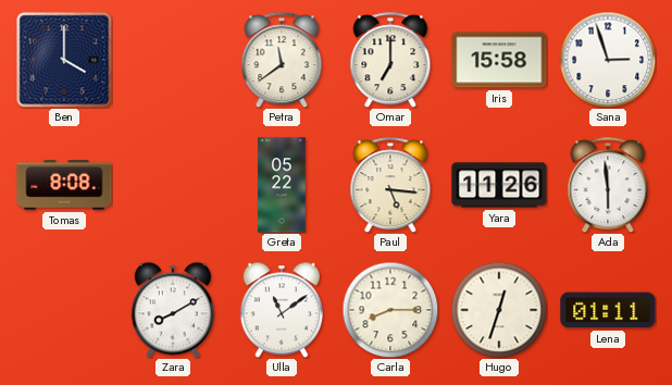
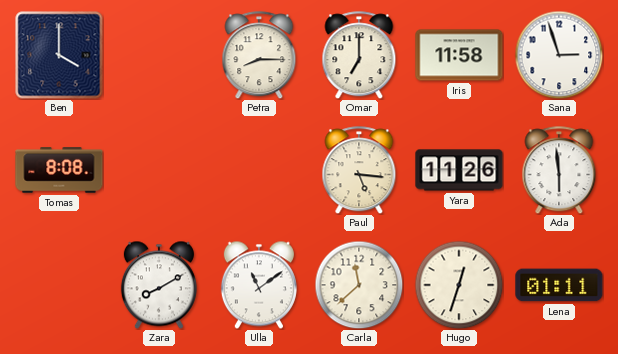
Petra: 11:39 -> 8:15
Iris: 15:58 -> 11:58
Greta: 05:22 -> none
Carla: 8:15 -> 11:38
